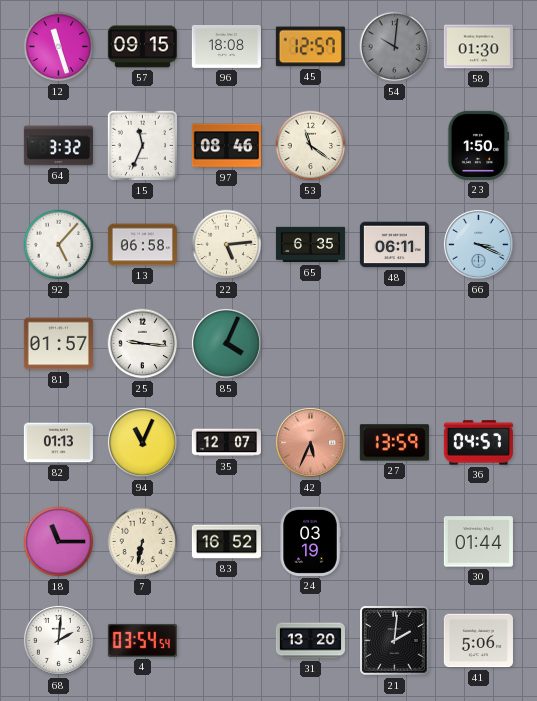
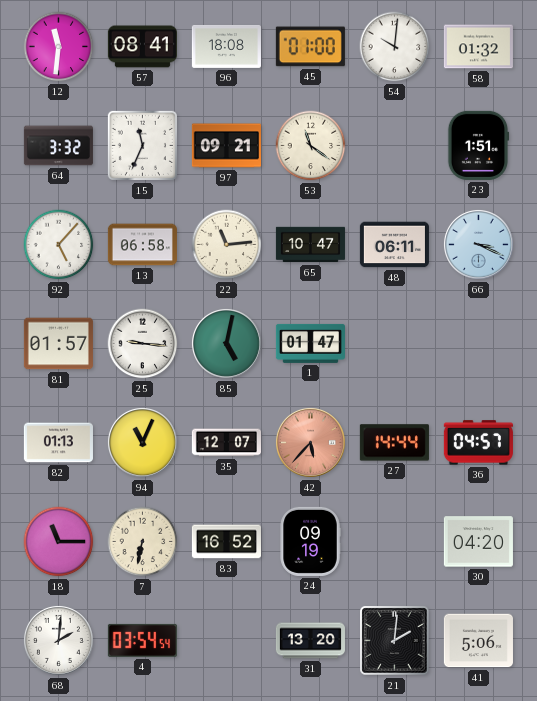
12: 11:27 -> 11:31
57: 09:15 -> 08:41
45: 12:57 -> 01:00
54 dial: grey -> white
58: 01:30 -> 01:32
97: 08:46 -> 09:21
23: 1:50 -> 1:51
22: 5:14 -> 11:14
65: 6:35 -> 10:47
85: 4:04 -> 5:02
1: none -> 01:47
42: 5:34 -> 5:37
27: 13:59 -> 14:44
24: 03:19 -> 09:19
30: 01:44 -> 04:20
